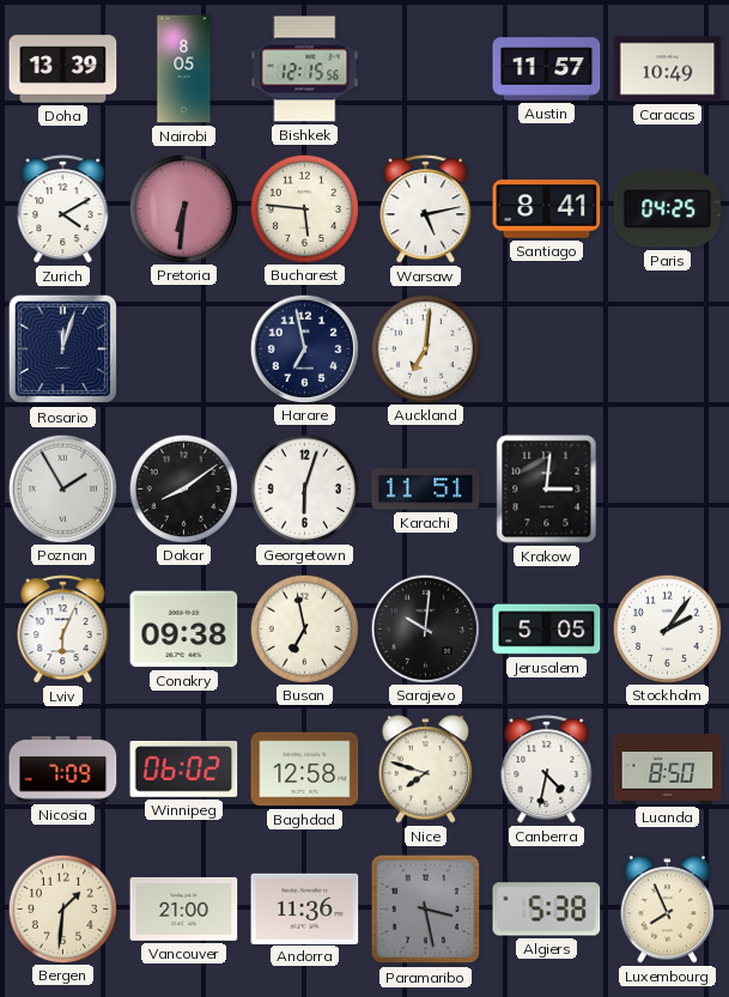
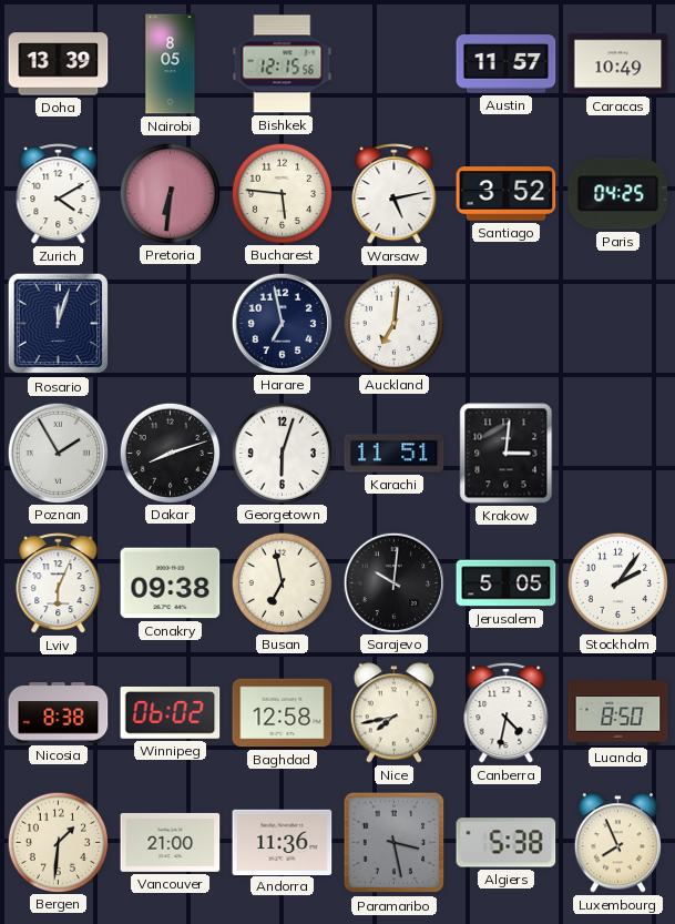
Santiago: 8:41 -> 3:52
Dakar: 8:09 -> 8:12
Nicosia: 7:09 -> 8:38
Nice: 7:48 -> 7:43
